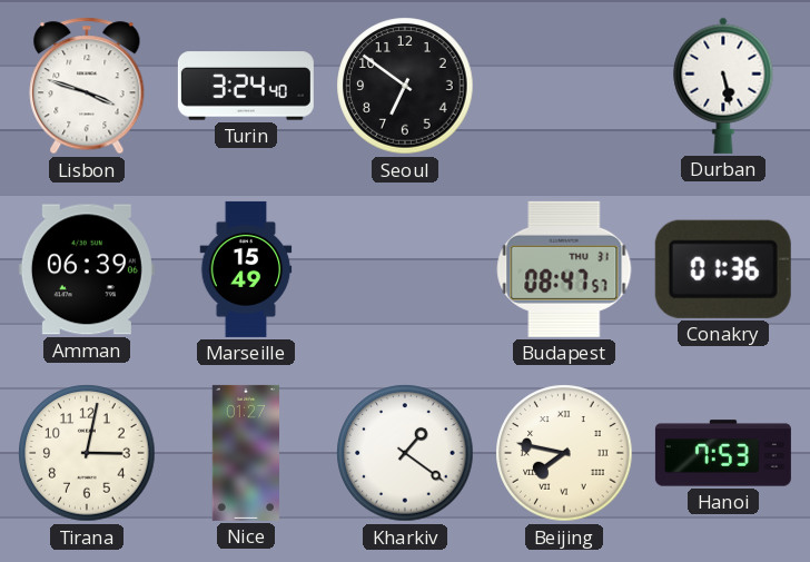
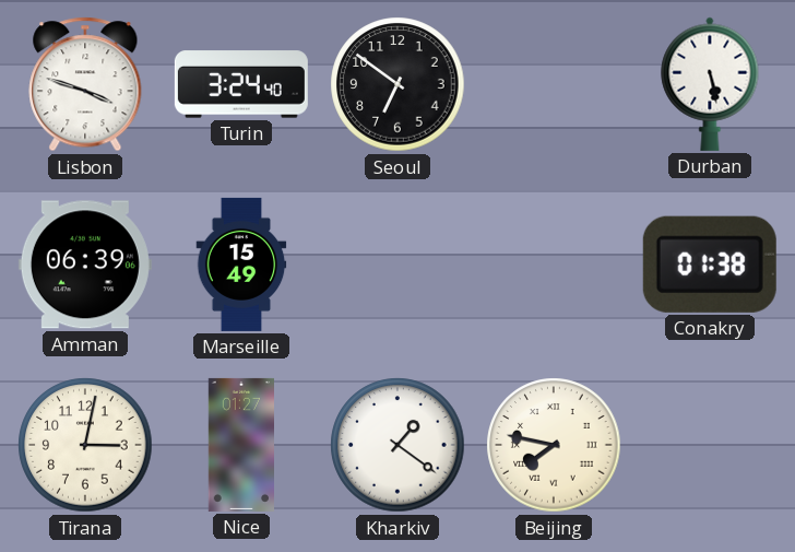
Budapest: 08:47 -> none
Conakry: 01:36 -> 01:38
Hanoi: 7:53 -> none
